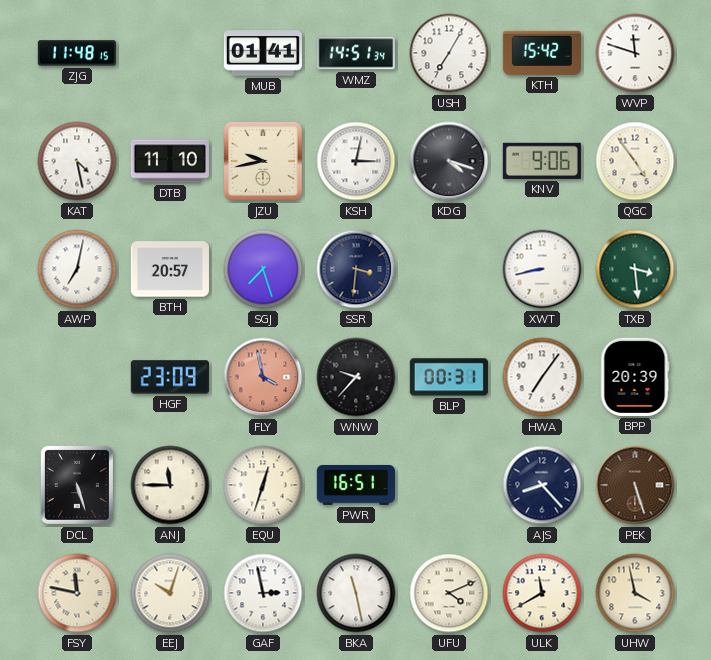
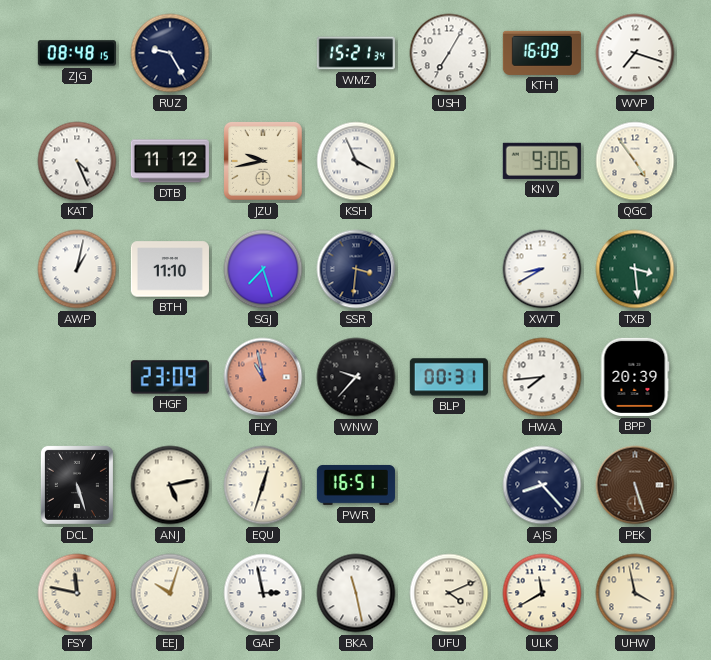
ZJG: 11:48 -> 08:48
RUZ: none -> 9:25
MUB: 01:41 -> none
WMZ: 14:51 -> 15:21
KTH: 15:42 -> 16:09
WVP: 11:48 -> 7:18
KAT: 4:28 -> 4:26
DTB: 11:10 -> 11:12
KSH: 3:02 -> 3:56
KDG: 4:18 -> none
AWP: 7:02 -> 1:02
BTH: 20:57 -> 11:10
XWT: 8:43 -> 8:40
FLY: 3:58 -> 10:58
HWA: 7:06 -> 7:44
ANJ: 11:45 -> 5:13
